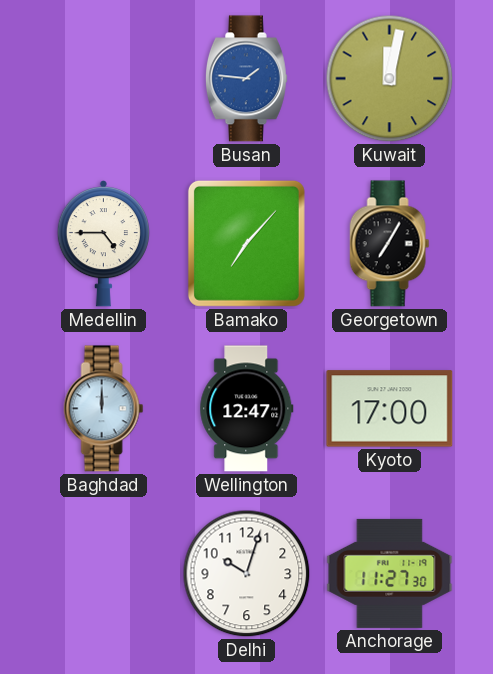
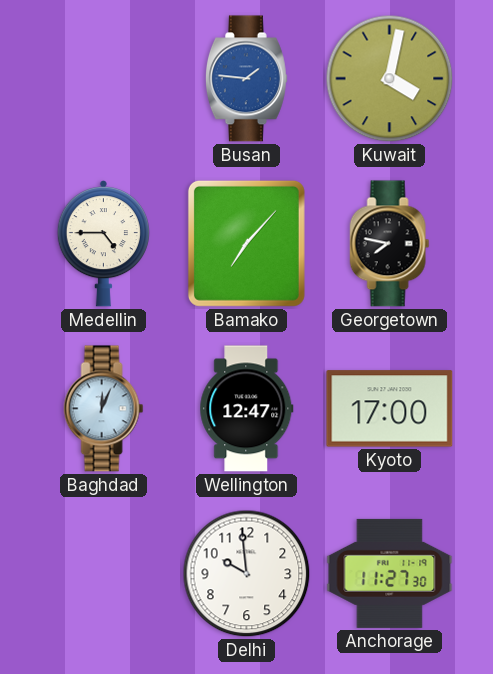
Kuwait: 12:02 -> 4:02
Georgetown: 7:05 -> 7:47
Baghdad: 12:00 -> 12:04
Delhi: 10:03 -> 9:59
